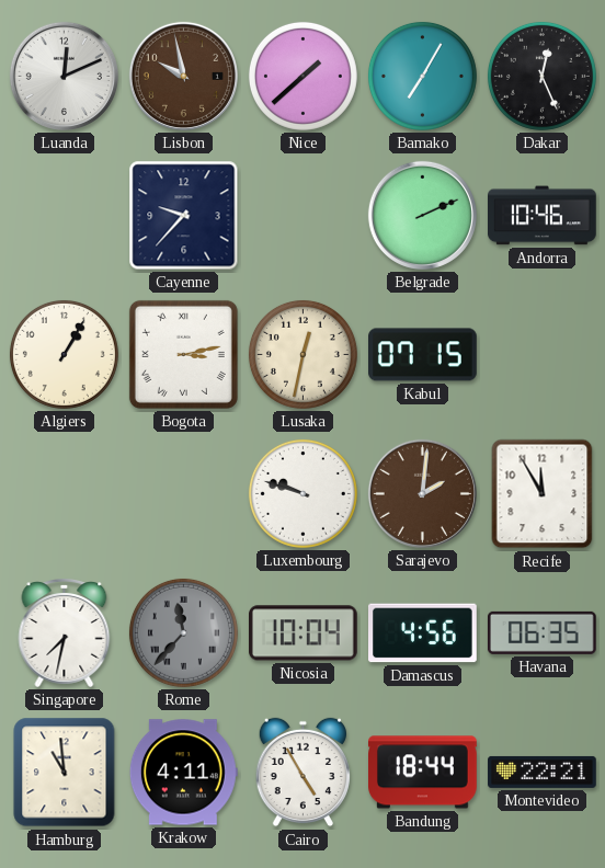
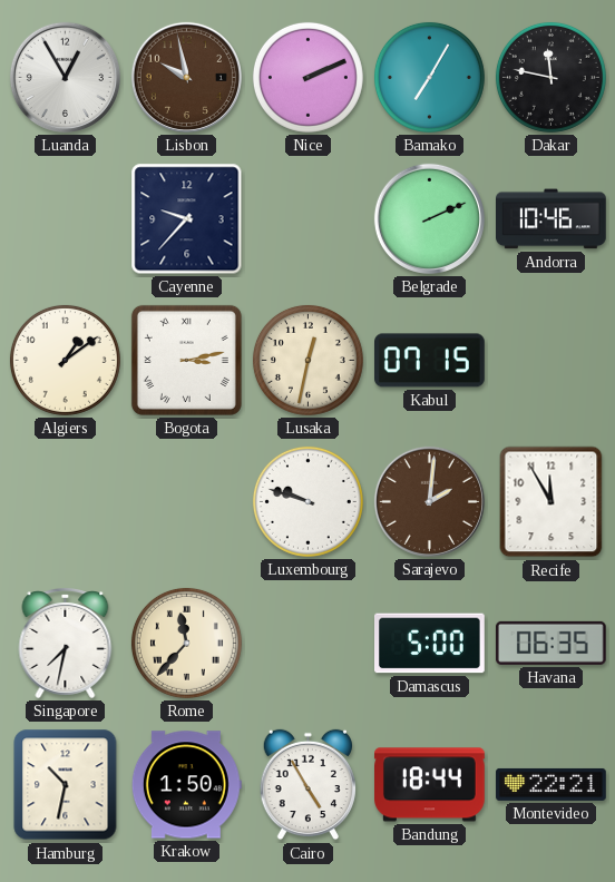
Luanda: 12:11 -> 12:55
Nice: 1:38 -> 2:11
Dakar: 12:26 -> 11:47
Algiers: 1:05 -> 1:09
Rome dial: grey -> cream
Nicosia: 10:04 -> none
Damascus: 4:56 -> 5:00
Hamburg: 10:59 -> 10:32
Krakow: 4:11 -> 1:50
